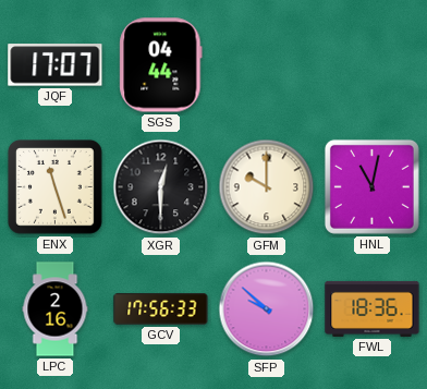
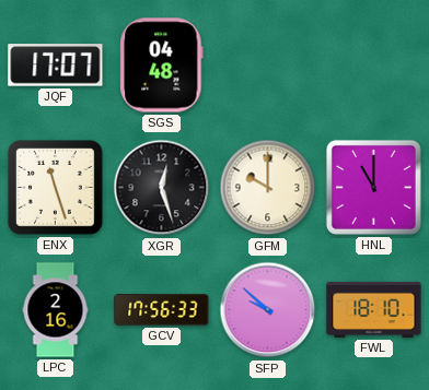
SGS: 04:44 -> 04:48
XGR: 12:30 -> 12:27
HNL: 11:02 -> 11:00
FWL: 18:36 -> 18:10
